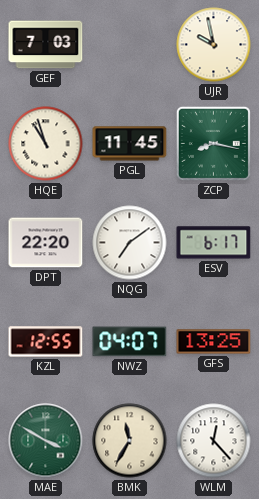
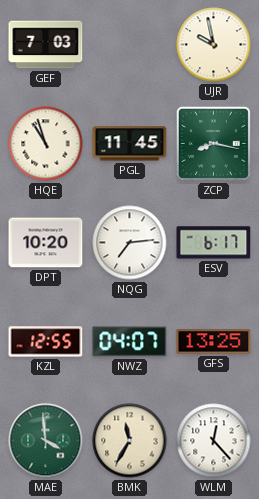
DPT: 22:20 -> 10:20
NQG: 7:09 -> 7:14
MAE: 3:50 -> 3:59
